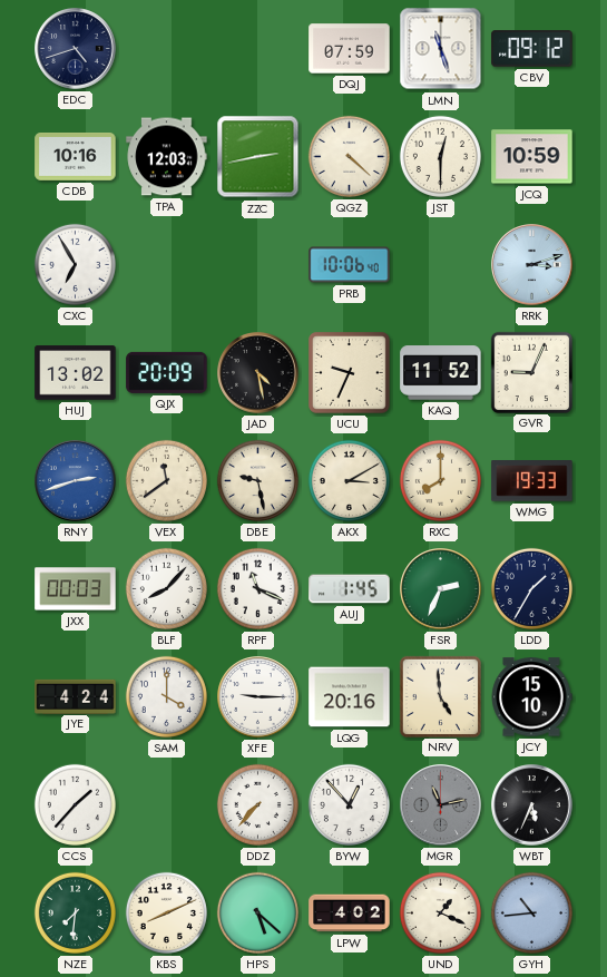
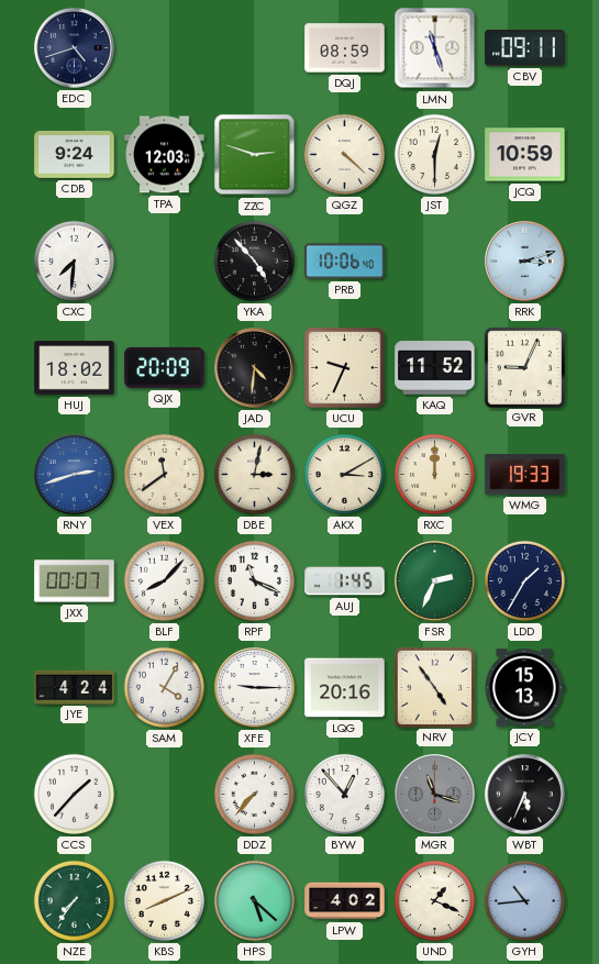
DQJ: 07:59 -> 08:59
CBV: 09:12 -> 09:11
CDB: 10:16 -> 9:24
ZZC: 2:43 -> 2:48
CXC: 6:55 -> 7:31
YKA: none -> 4:53
HUJ: 13:02 -> 18:02
JAD: 4:28 -> 4:31
DBE: 9:28 -> 3:02
RXC: 8:00 -> 12:00
JXX: 00:03 -> 00:07
SAM: 4:00 -> 4:05
NRV: 4:59 -> 4:54
JCY: 15:10 -> 15:13
MGR: 11:13 -> 11:18
NZE: 7:31 -> 7:36
